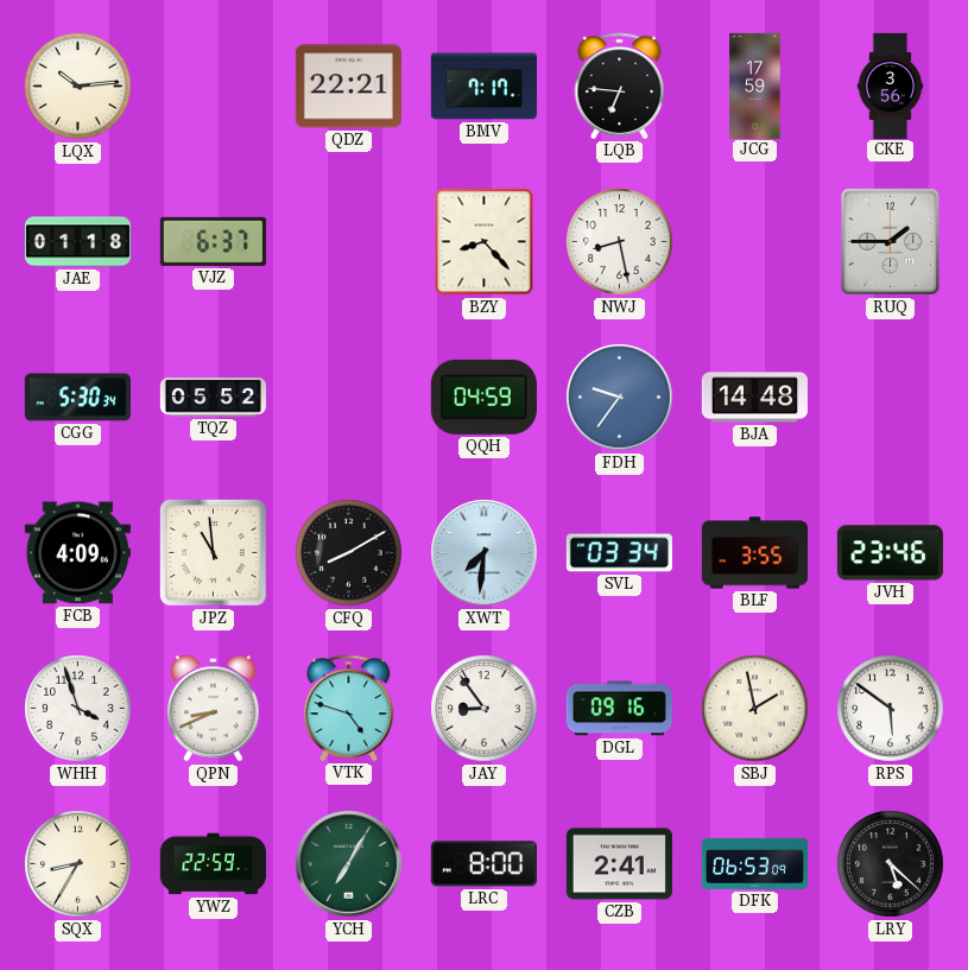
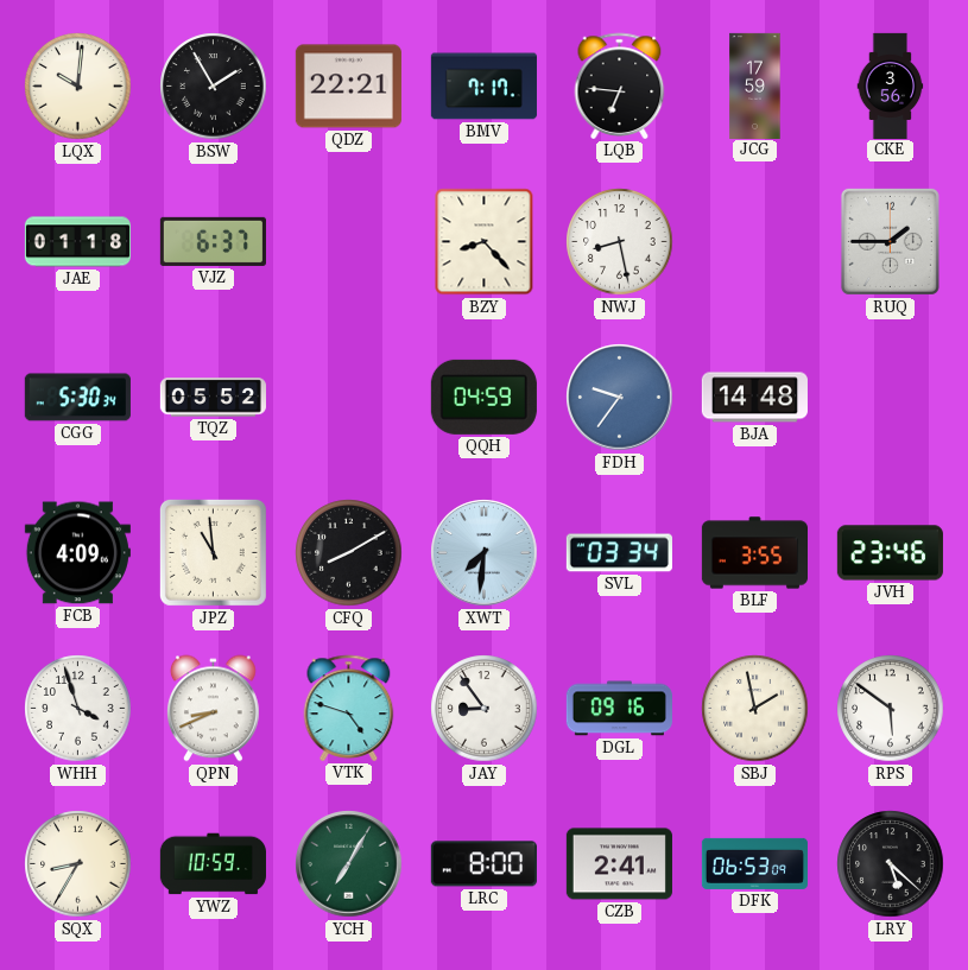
LQX: 10:14 -> 10:01
BSW: none -> 1:55
YWZ: 22:59 -> 10:59
